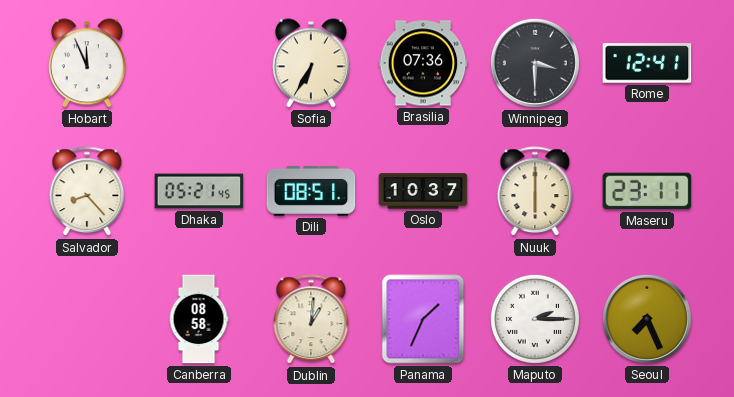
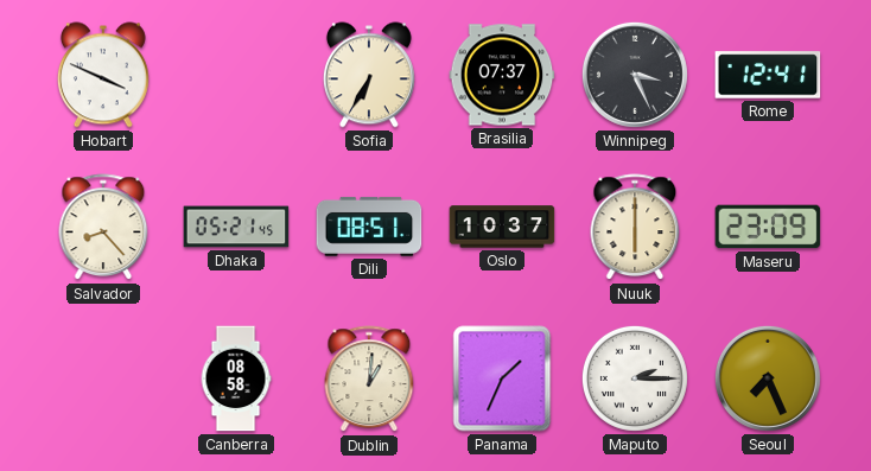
Hobart: 11:56 -> 3:49
Brasilia: 07:36 -> 07:37
Winnipeg: 3:30 -> 3:26
Maseru: 23:11 -> 23:09
